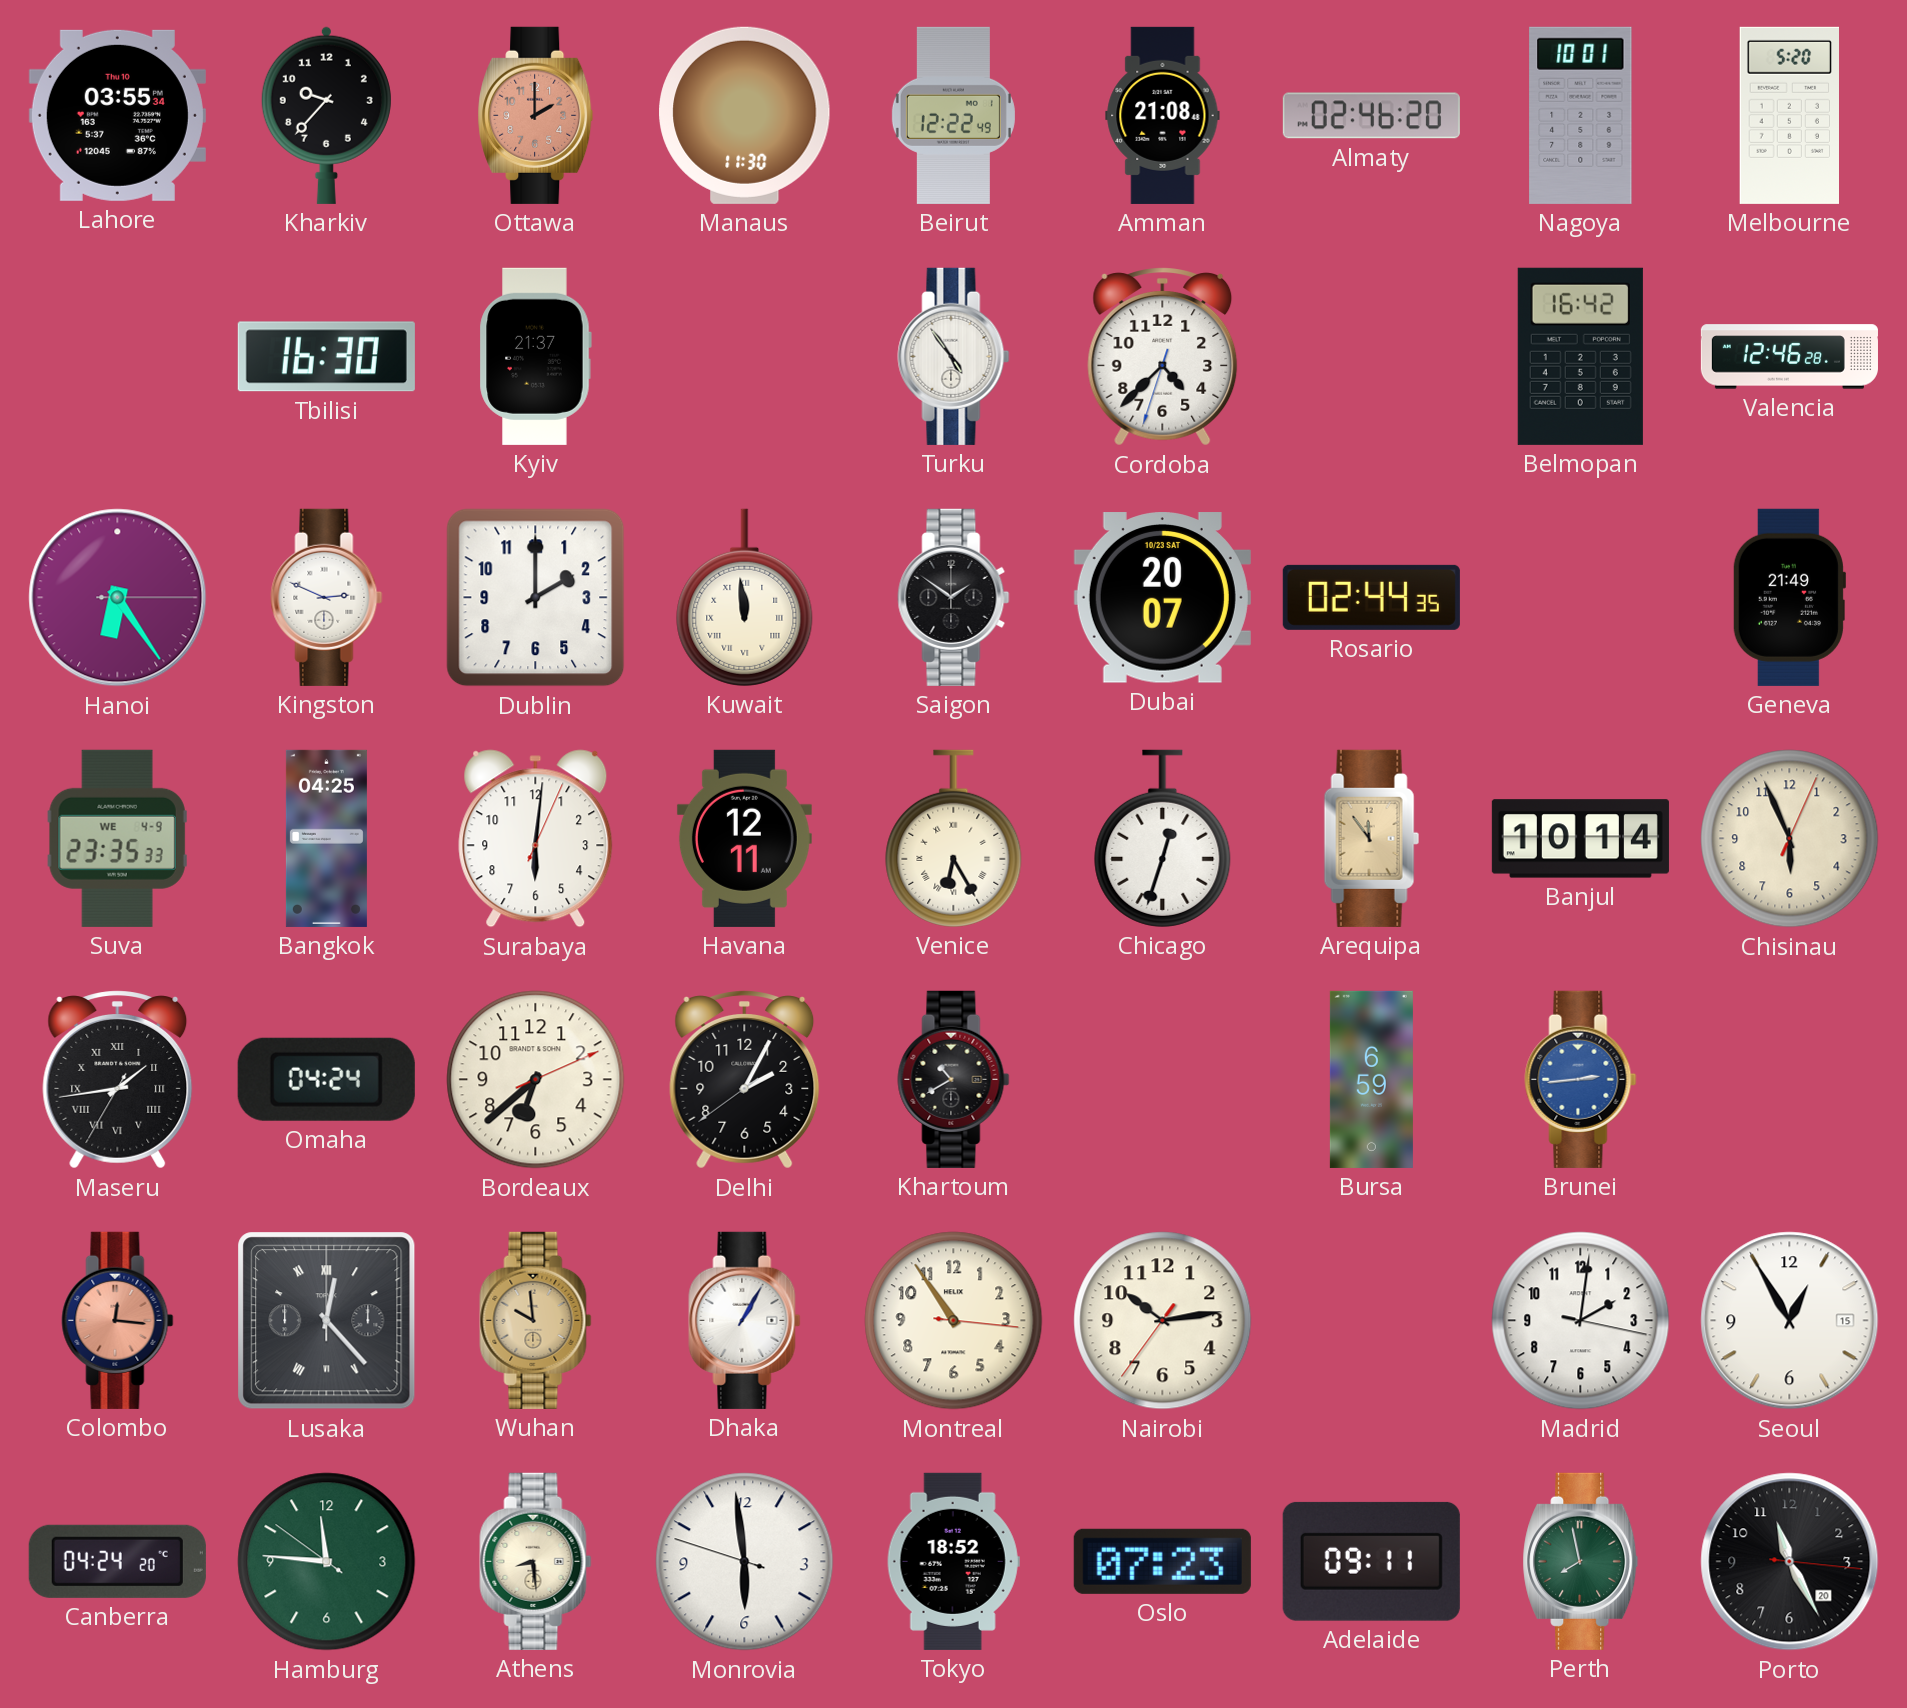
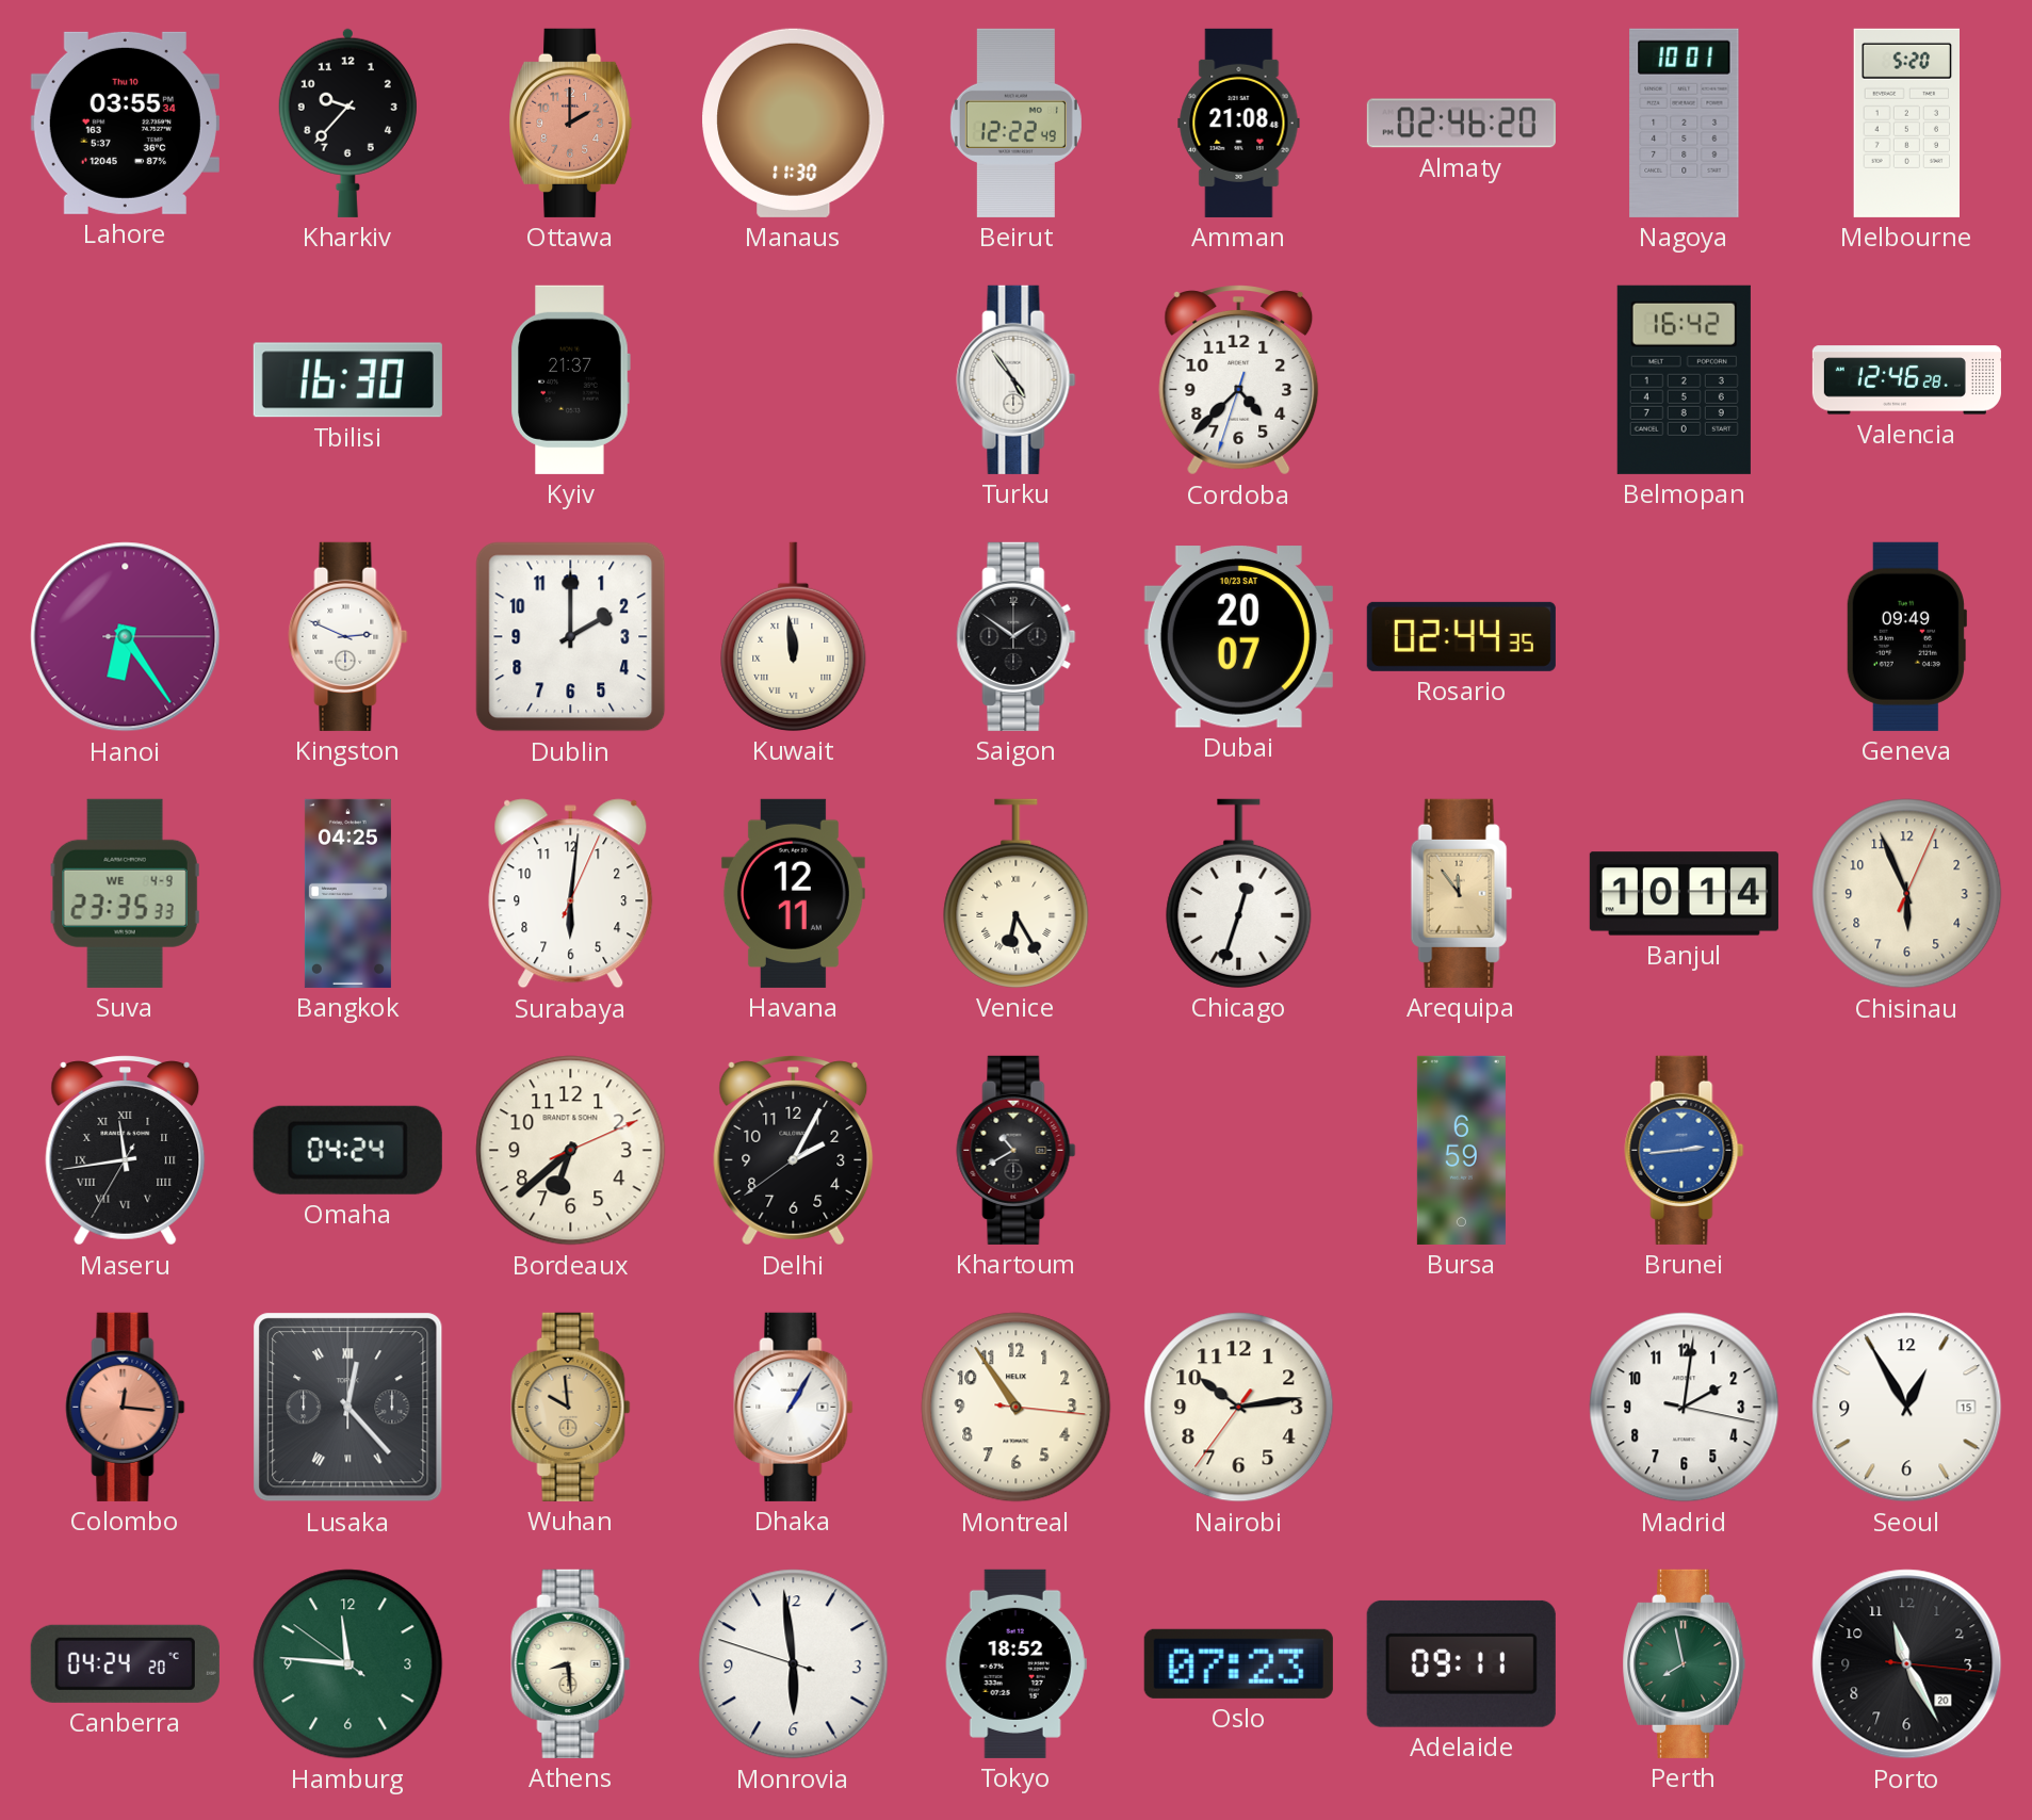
Geneva: 21:49 -> 09:49
Maseru: 1:43 -> 11:43
